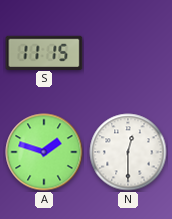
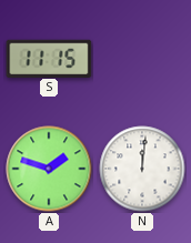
N: 12:30 -> 12:01
